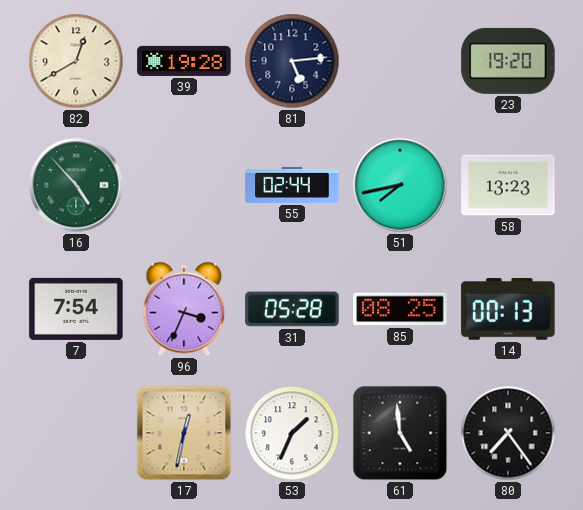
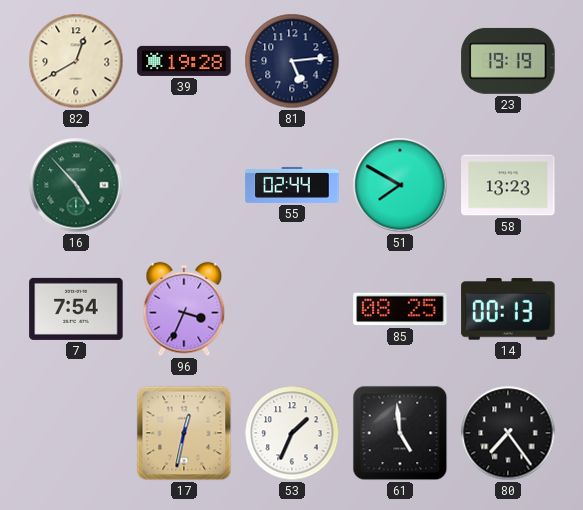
23: 19:20 -> 19:19
51: 7:43 -> 7:50
31: 05:28 -> none
